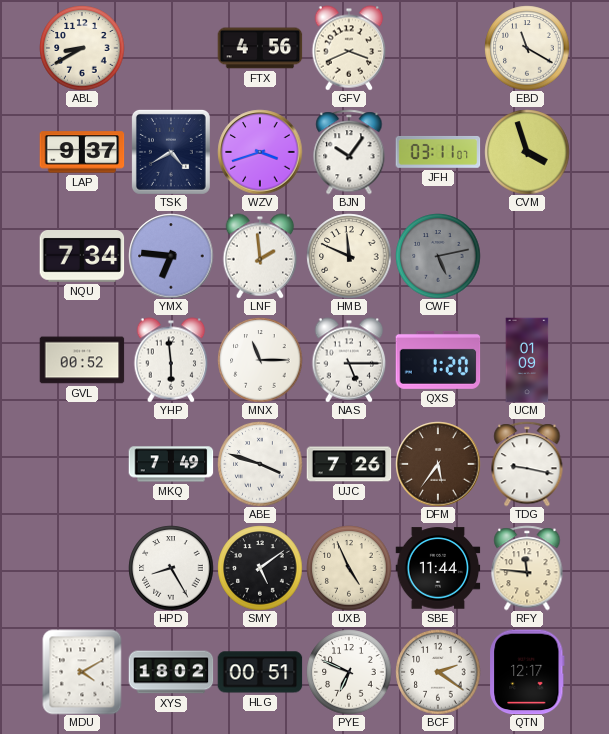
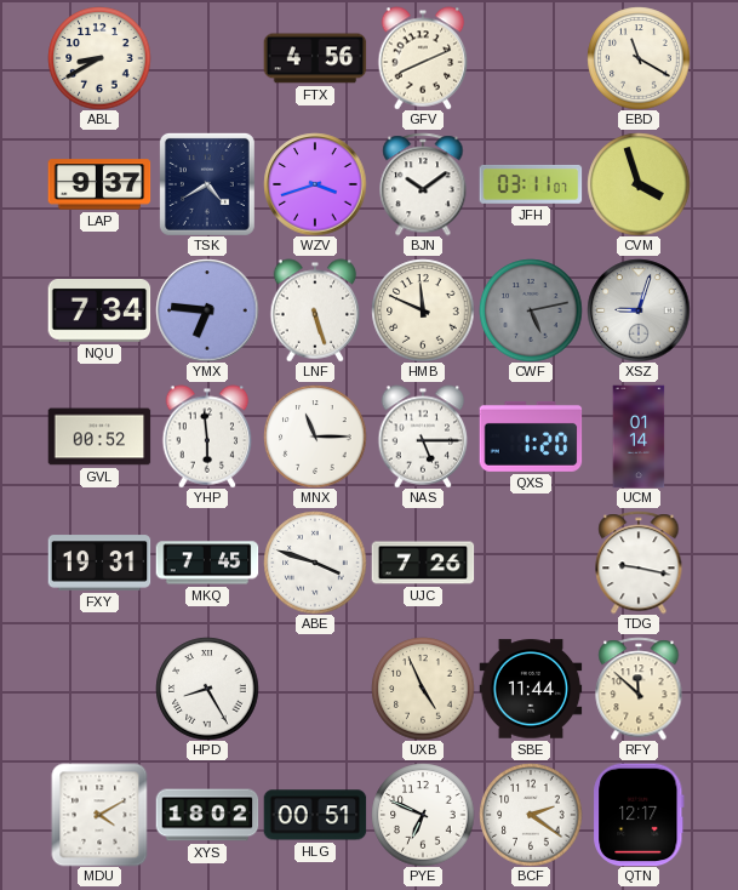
GFV: 3:41 -> 8:11
BJN: 10:06 -> 10:09
LNF: 1:59 -> 5:27
XSZ: none -> 9:03
UCM: 01:09 -> 01:14
FXY: none -> 19:31
MKQ: 7:49 -> 7:45
DFM: 5:36 -> none
SMY: 5:09 -> none
RFY: 11:46 -> 11:52
